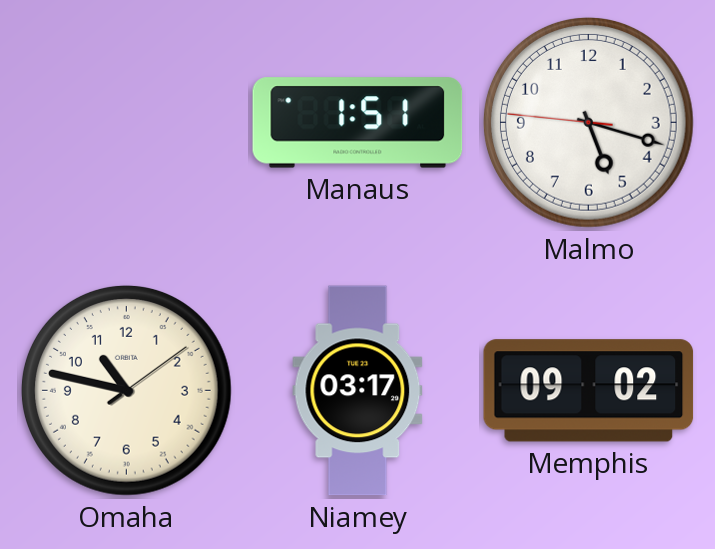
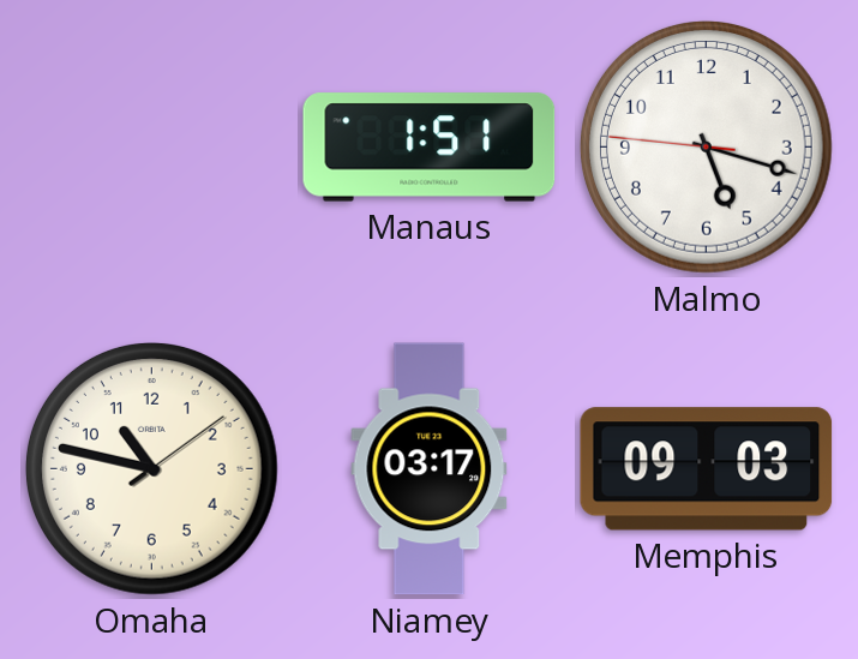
Memphis: 09:02 -> 09:03
